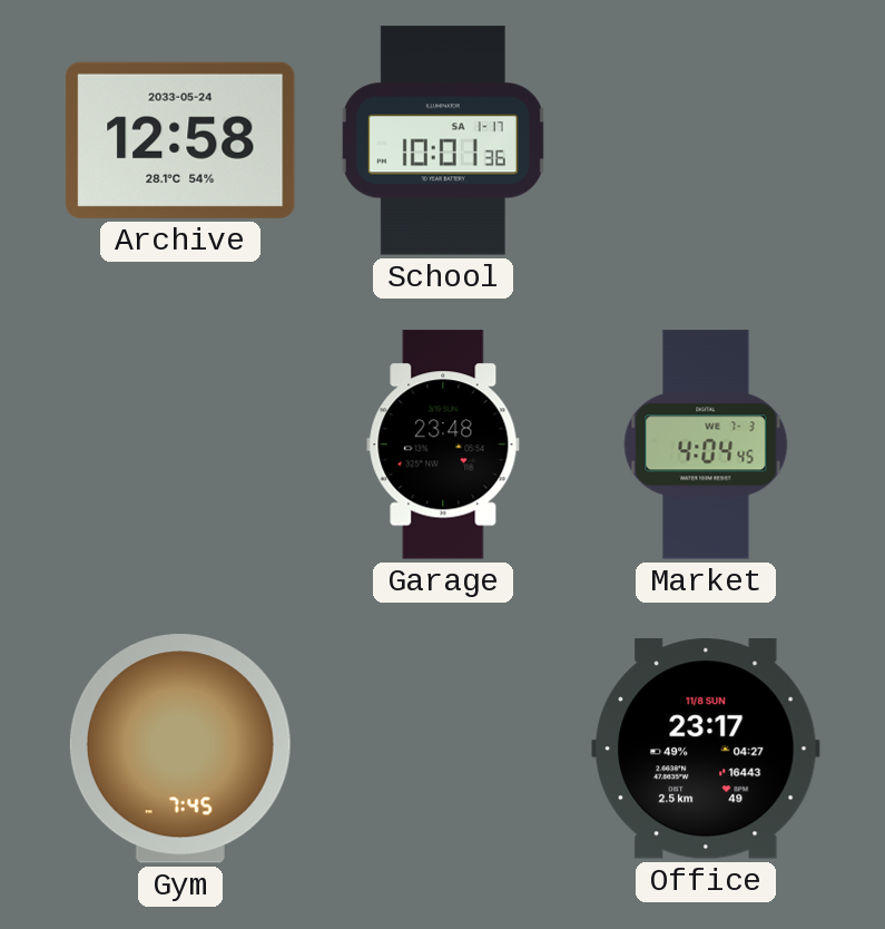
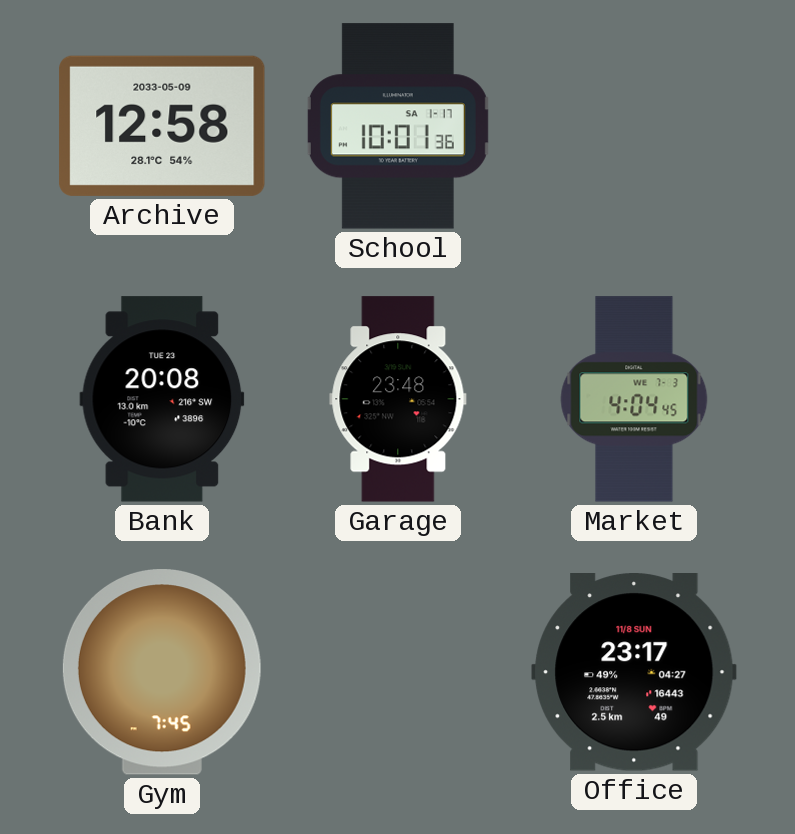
Archive date: 2033-05-24 -> 2033-05-09
Bank: none -> 20:08
